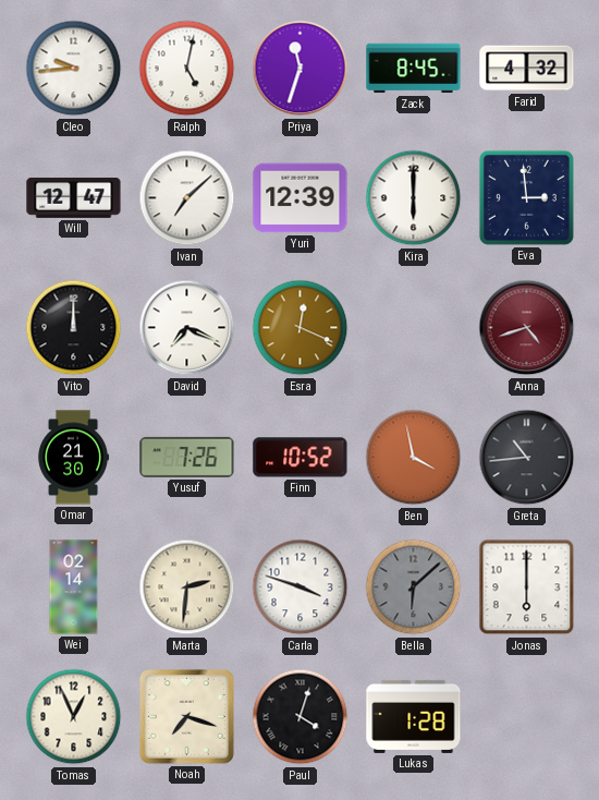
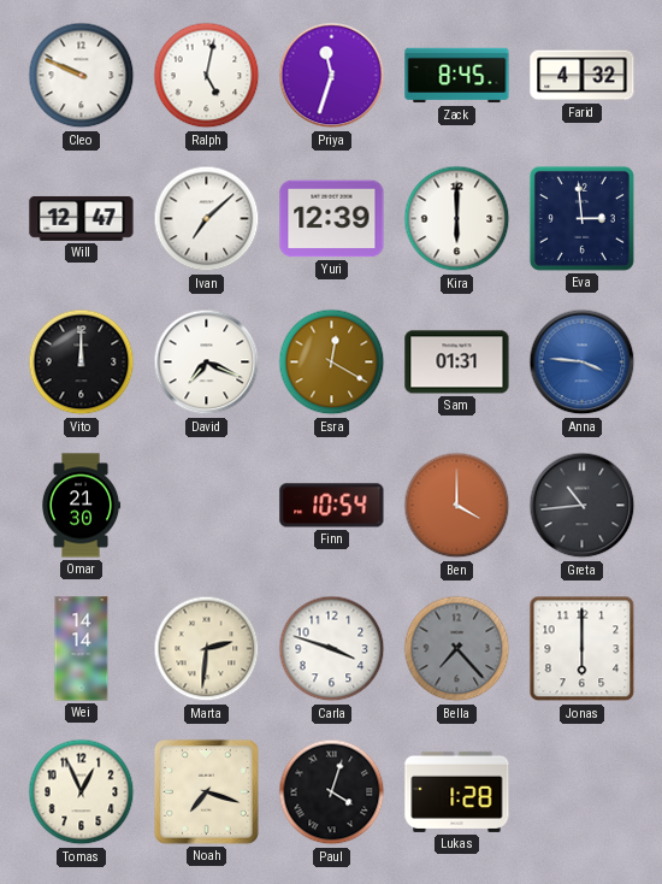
Cleo: 9:44 -> 9:49
Esra: 12:19 -> 12:20
Sam: none -> 01:31
Anna: 4:42 -> 3:46
Anna dial: burgundy -> blue
Yusuf: 7:26 -> none
Finn: 10:52 -> 10:54
Ben: 3:58 -> 4:00
Wei: 02:14 -> 14:14
Bella: 6:08 -> 7:23
